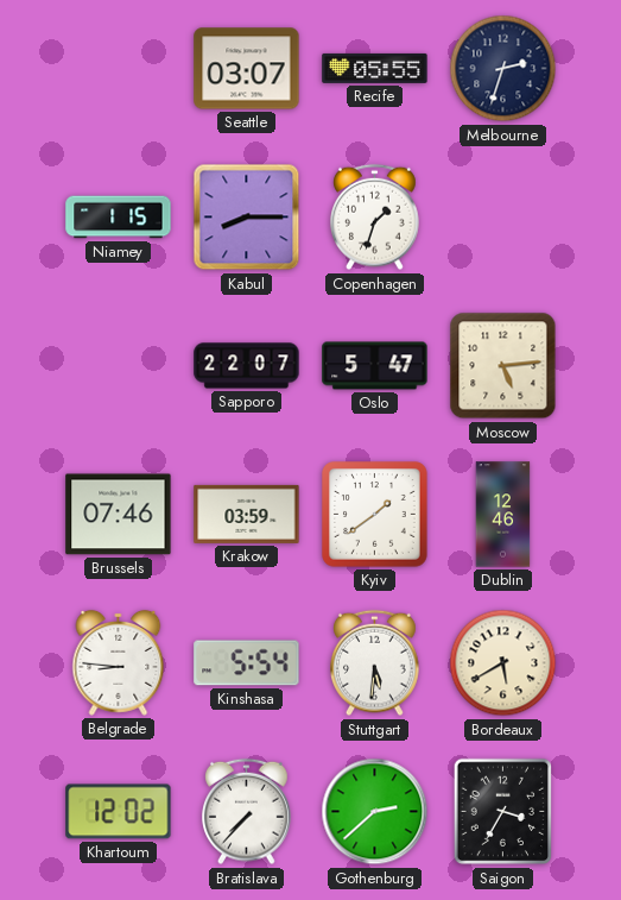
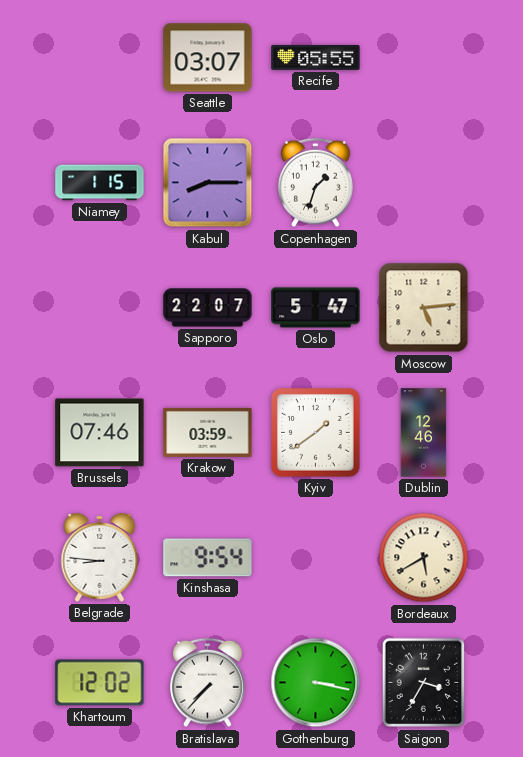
Melbourne: 2:33 -> none
Kinshasa: 5:54 -> 9:54
Stuttgart: 5:31 -> none
Gothenburg: 2:38 -> 3:17
